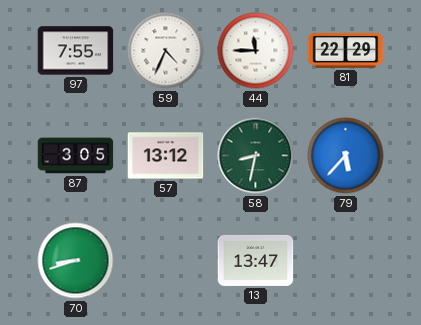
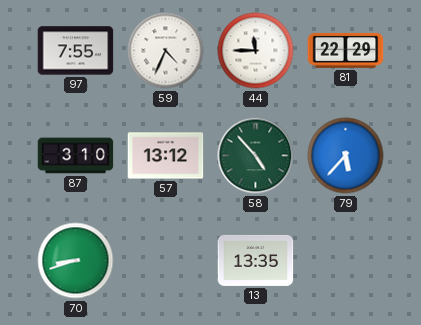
87: 3:05 -> 3:10
58: 8:32 -> 4:53
13: 13:47 -> 13:35
